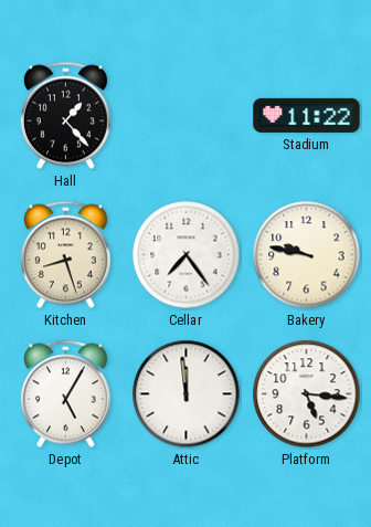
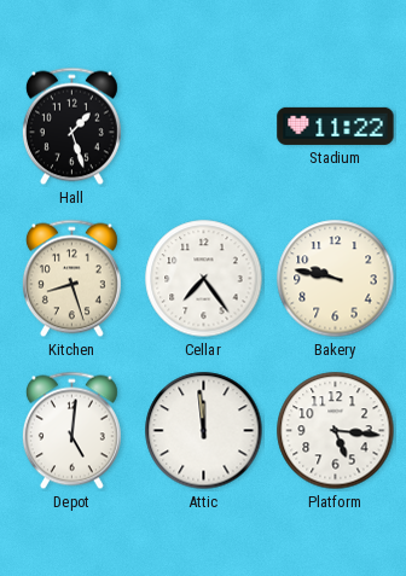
Hall: 1:23 -> 1:27
Depot: 5:05 -> 5:01
